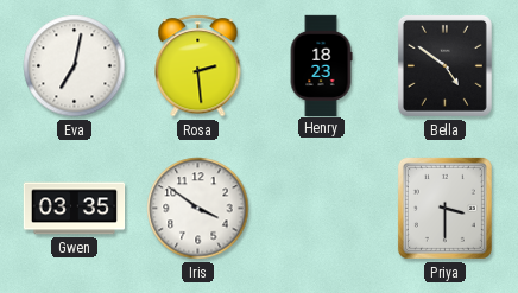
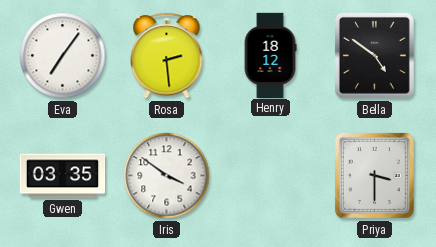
Eva: 7:02 -> 7:06
Henry: 18:23 -> 18:12
